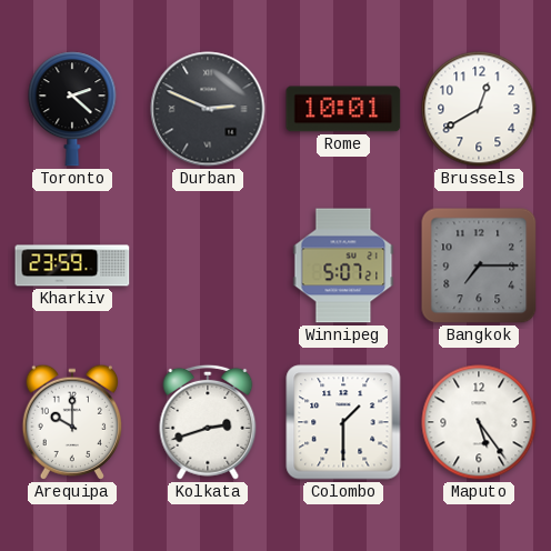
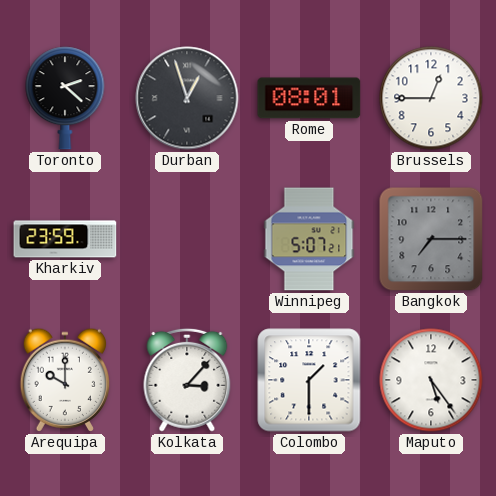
Durban: 2:49 -> 12:57
Rome: 10:01 -> 08:01
Brussels: 12:40 -> 12:45
Kolkata: 2:42 -> 3:07
